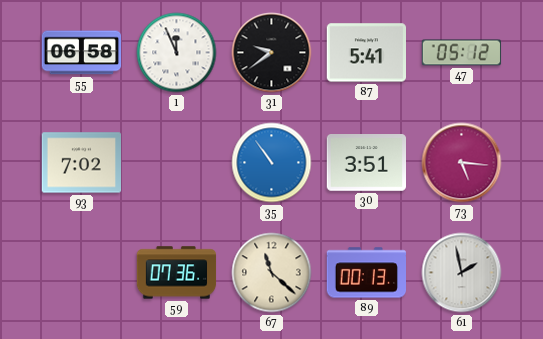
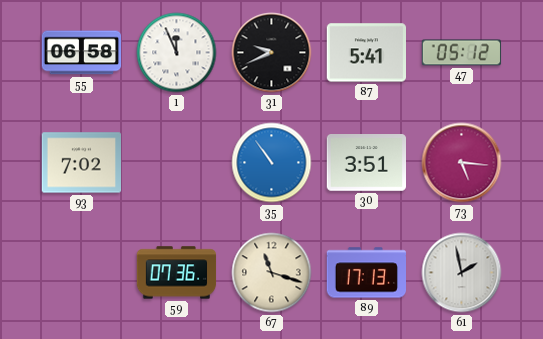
31: 9:39 -> 9:41
67: 11:22 -> 11:18
89: 00:13 -> 17:13
